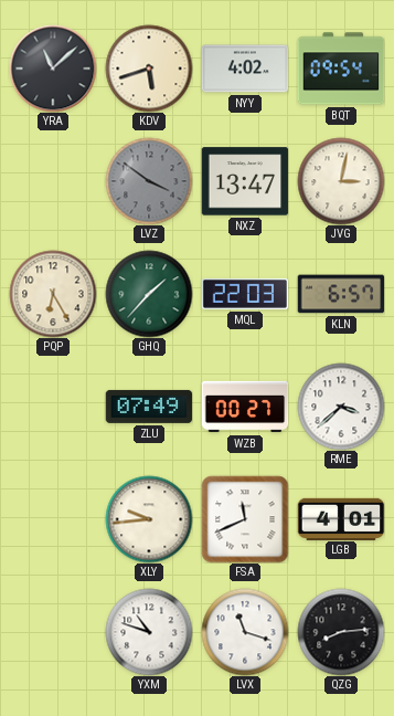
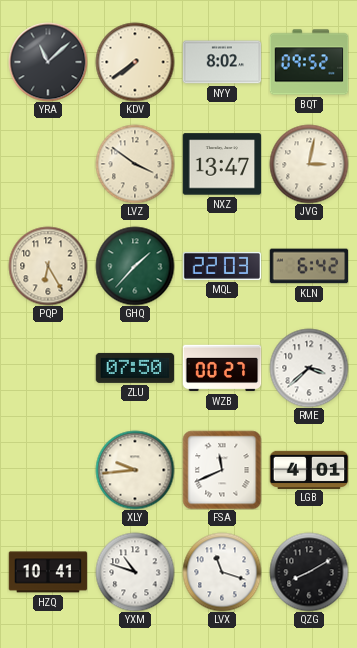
KDV: 5:42 -> 7:39
NYY: 4:02 -> 8:02
BQT: 09:54 -> 09:52
LVZ dial: grey -> cream
KLN: 6:57 -> 6:42
ZLU: 07:49 -> 07:50
HZQ: none -> 10:41
QZG: 8:14 -> 8:10
